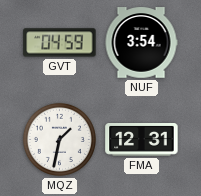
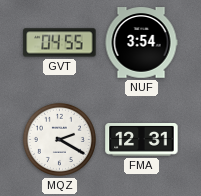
GVT: 04:59 -> 04:55
MQZ: 1:32 -> 2:20
